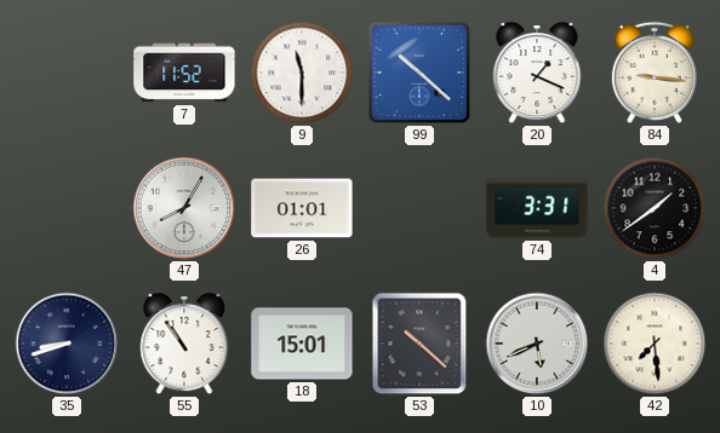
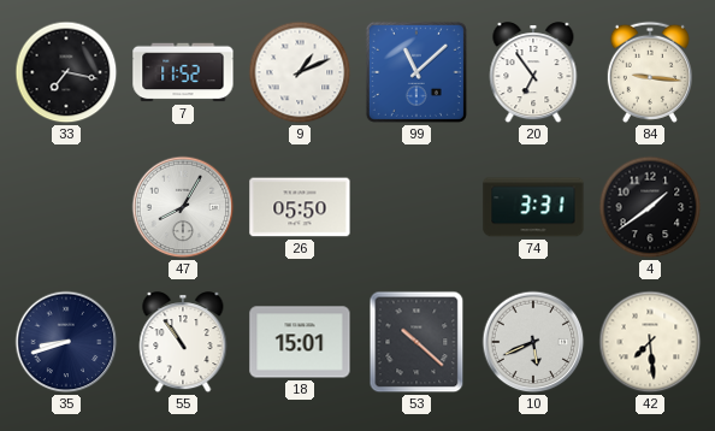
33: none -> 7:17
9: 11:30 -> 1:11
99: 10:22 -> 11:08
20: 1:19 -> 6:54
26: 01:01 -> 05:50
